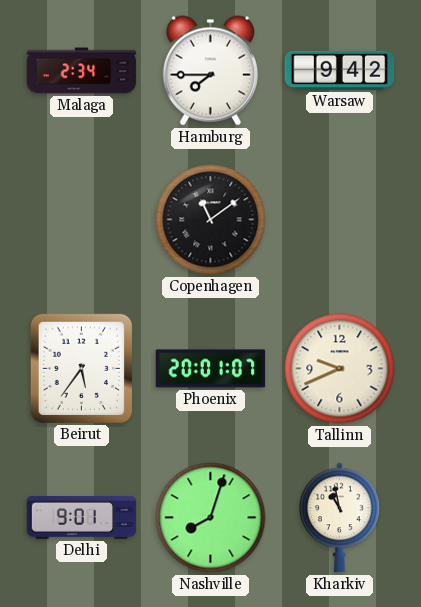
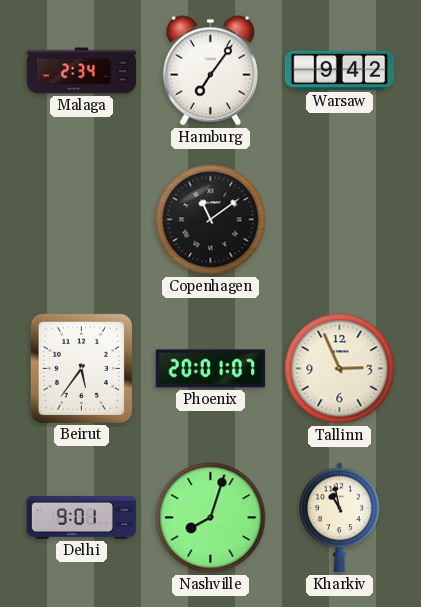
Hamburg: 7:45 -> 7:06
Tallinn: 9:41 -> 2:56
